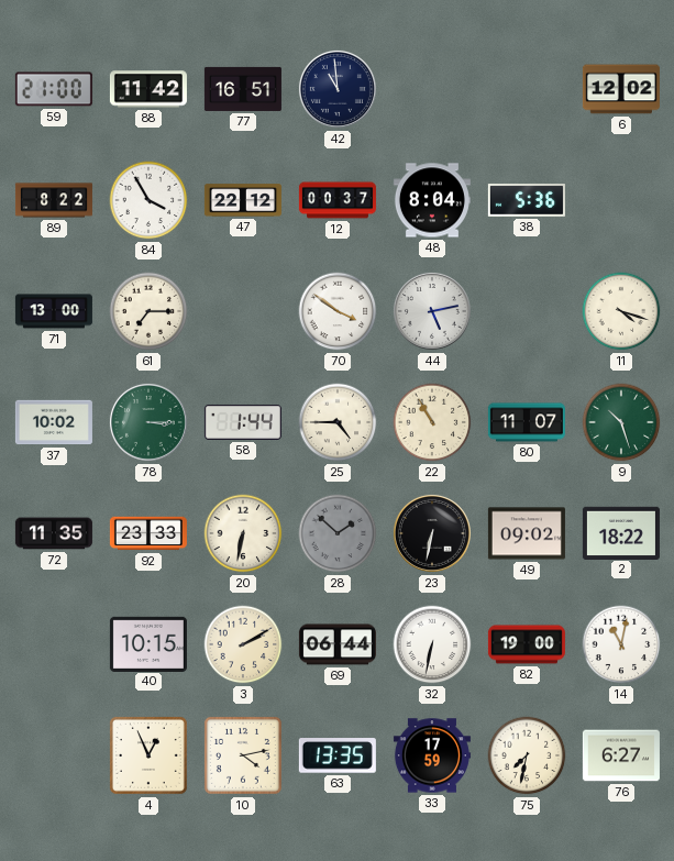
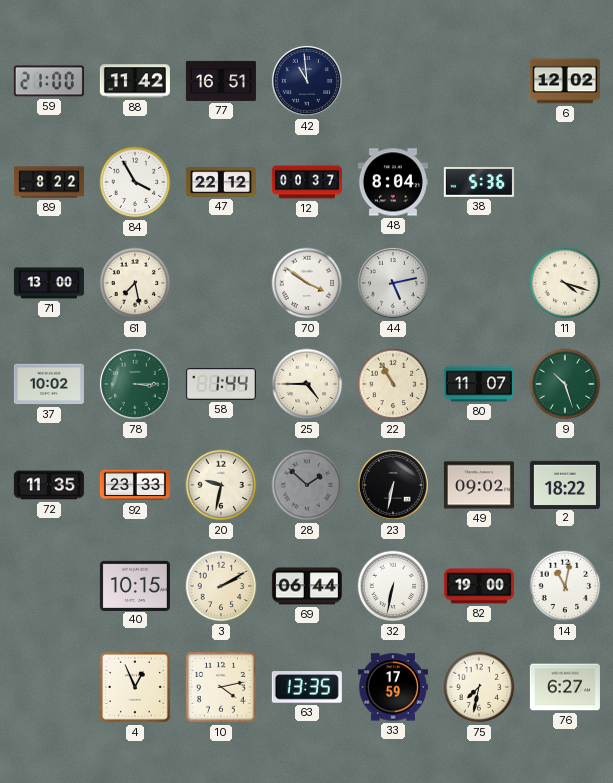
61: 7:15 -> 7:28
20: 6:32 -> 9:32
